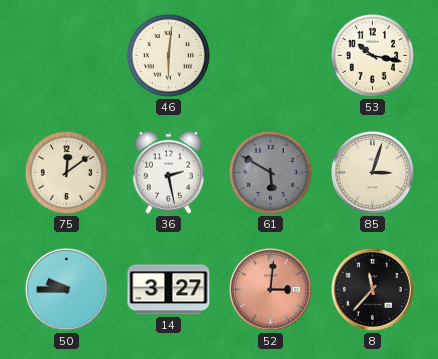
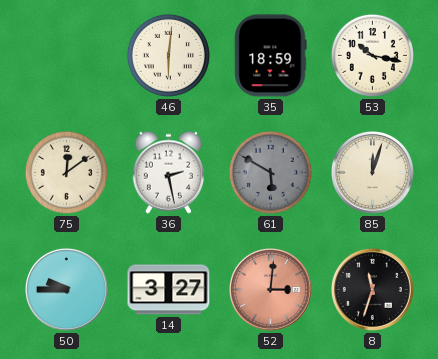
35: none -> 18:59
85: 3:03 -> 12:03
8: 11:37 -> 11:33
